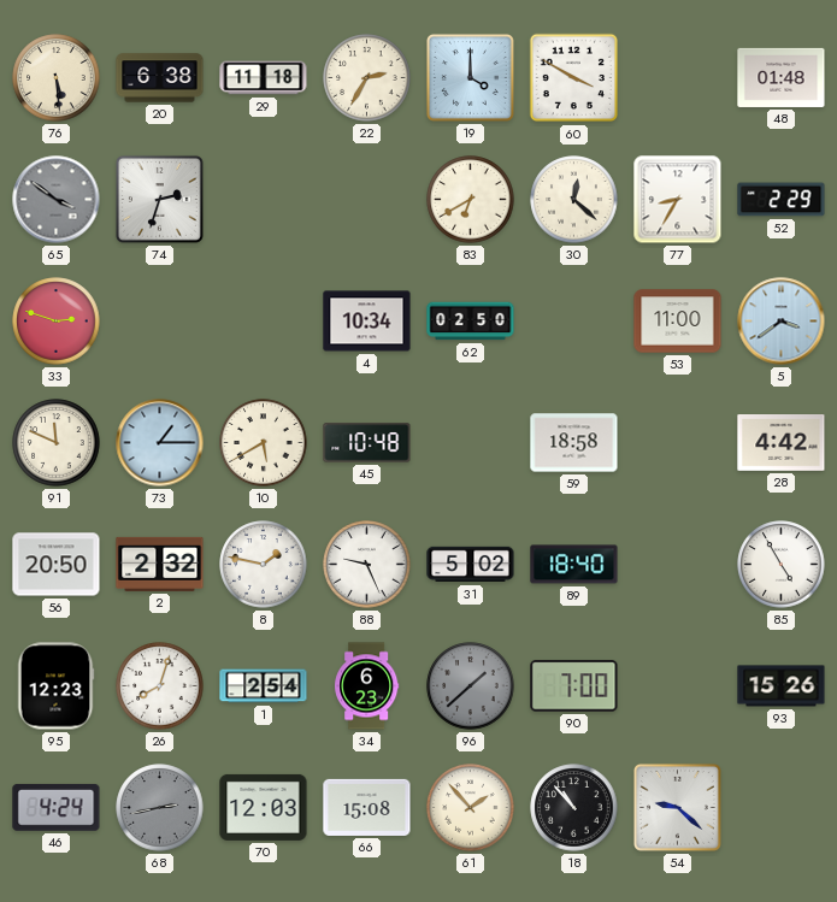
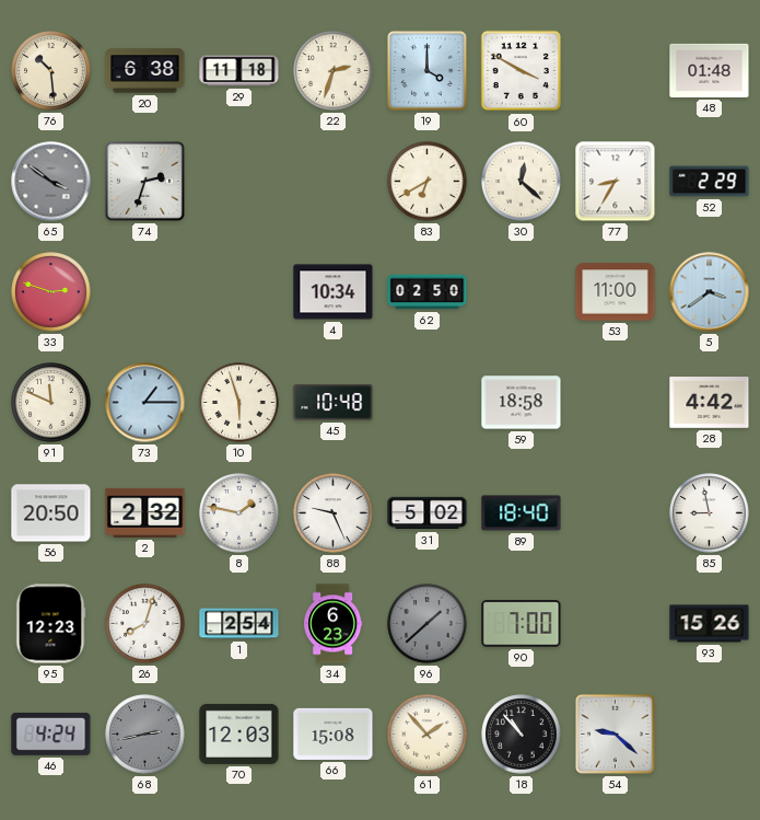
76: 5:29 -> 10:29
22: 2:35 -> 2:33
10: 5:40 -> 5:57
85: 4:55 -> 8:58
